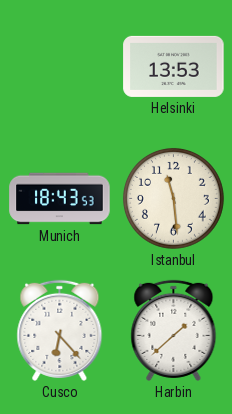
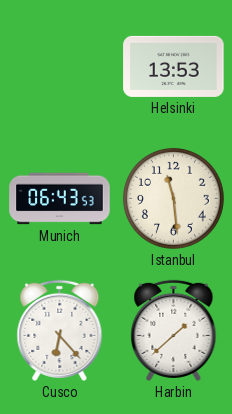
Munich: 18:43 -> 06:43
